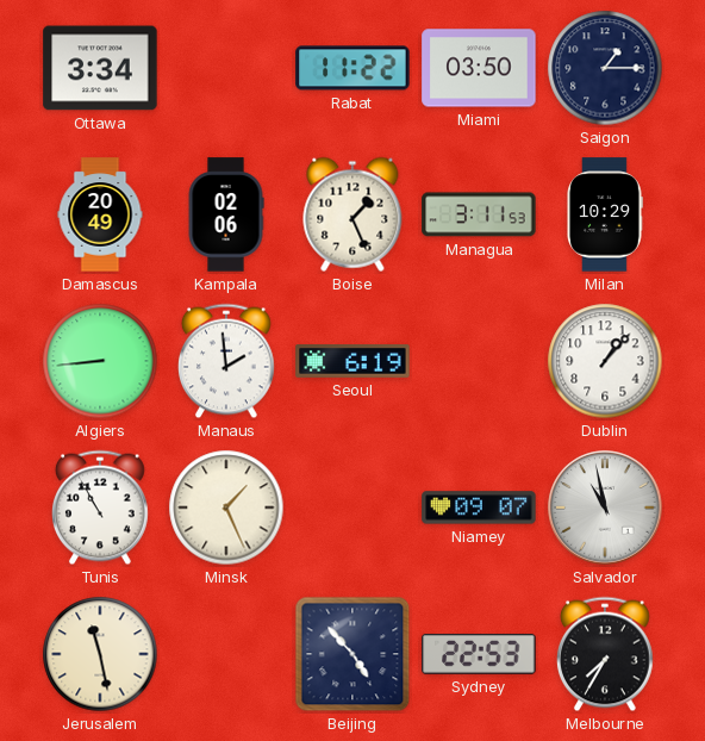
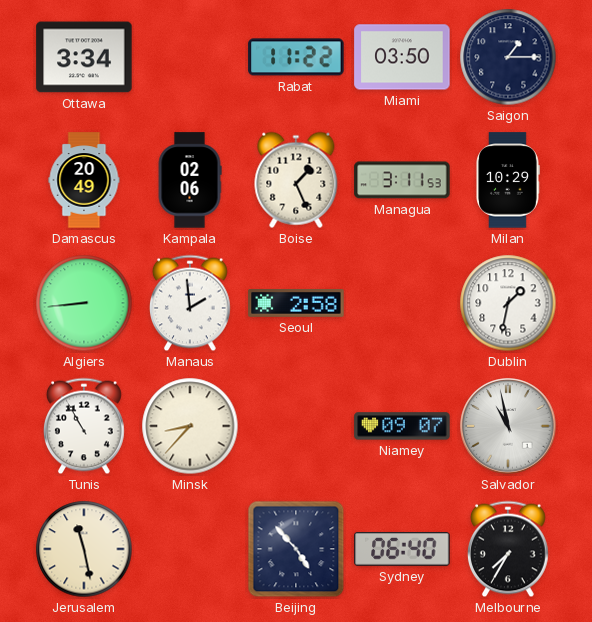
Seoul: 6:19 -> 2:58
Dublin: 1:07 -> 1:32
Minsk: 1:26 -> 8:37
Sydney: 22:53 -> 06:40
